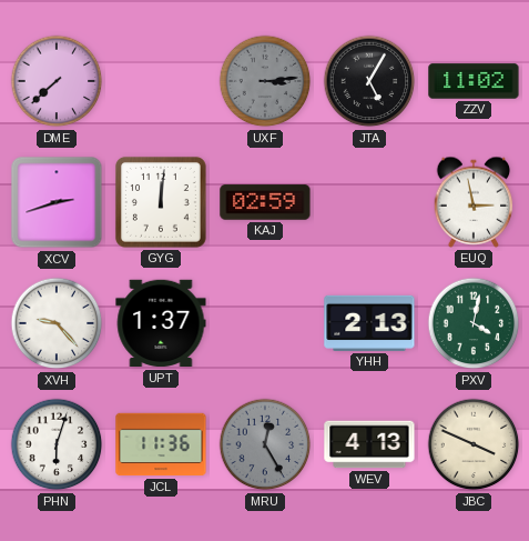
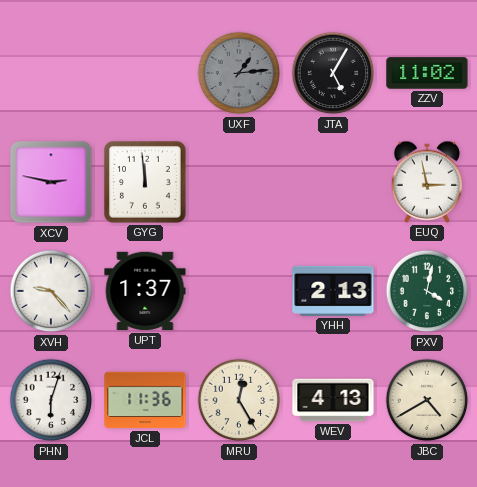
DME: 7:38 -> none
UXF: 3:14 -> 1:14
XCV: 2:42 -> 2:47
GYG: 12:01 -> 11:59
KAJ: 02:59 -> none
MRU dial: grey -> cream
JBC: 3:49 -> 4:40
